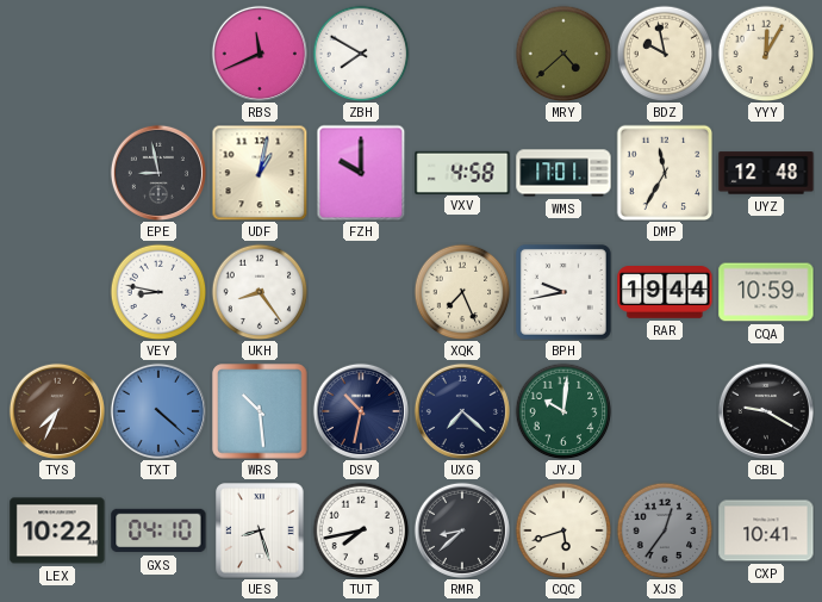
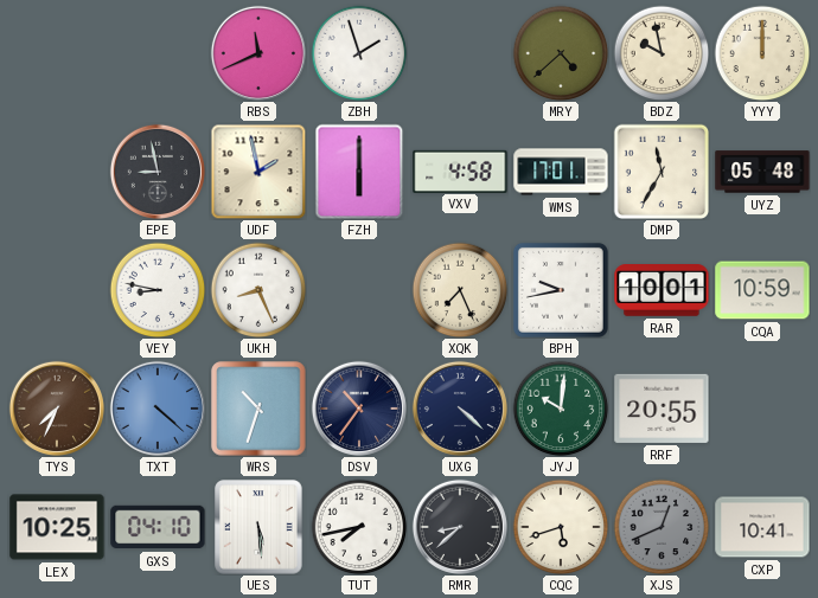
ZBH: 7:50 -> 1:57
YYY: 12:05 -> 12:00
UDF: 1:02 -> 1:58
FZH: 10:00 -> 6:00
UYZ: 12:48 -> 05:48
UKH: 8:24 -> 8:26
RAR: 19:44 -> 10:01
WRS: 10:29 -> 10:33
DSV: 10:32 -> 10:36
UXG: 7:22 -> 4:22
RRF: none -> 20:55
CBL: 9:20 -> none
LEX: 10:22 -> 10:25
UES: 8:27 -> 5:29
XJS: 12:36 -> 12:41
